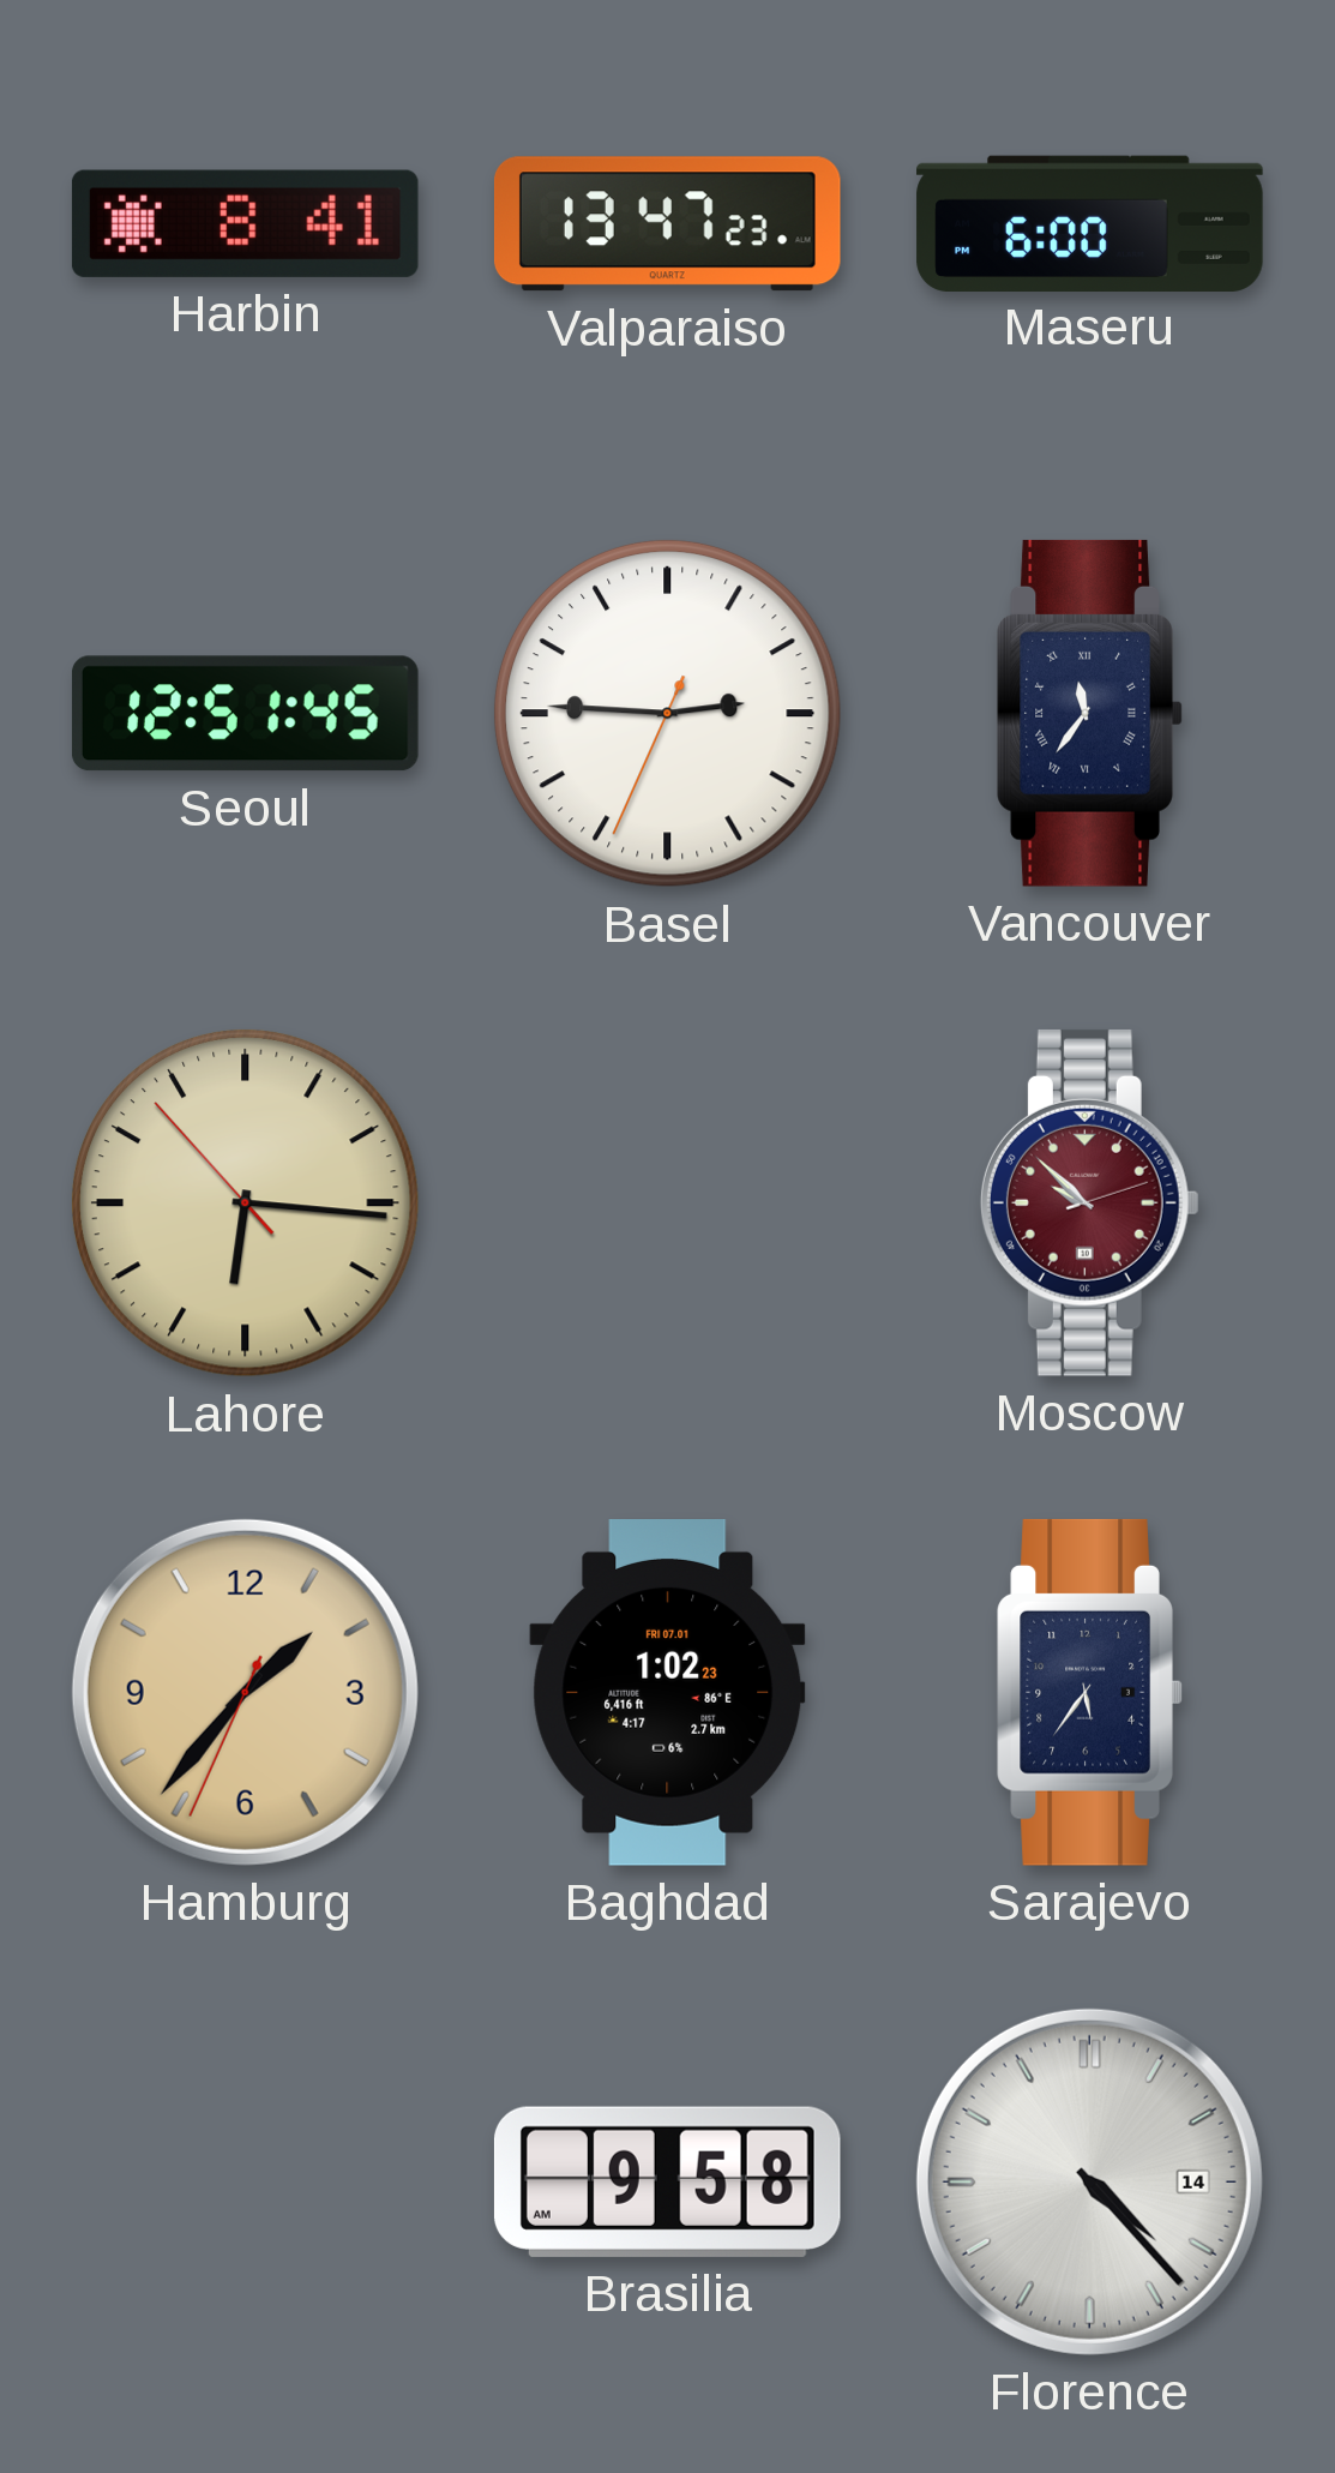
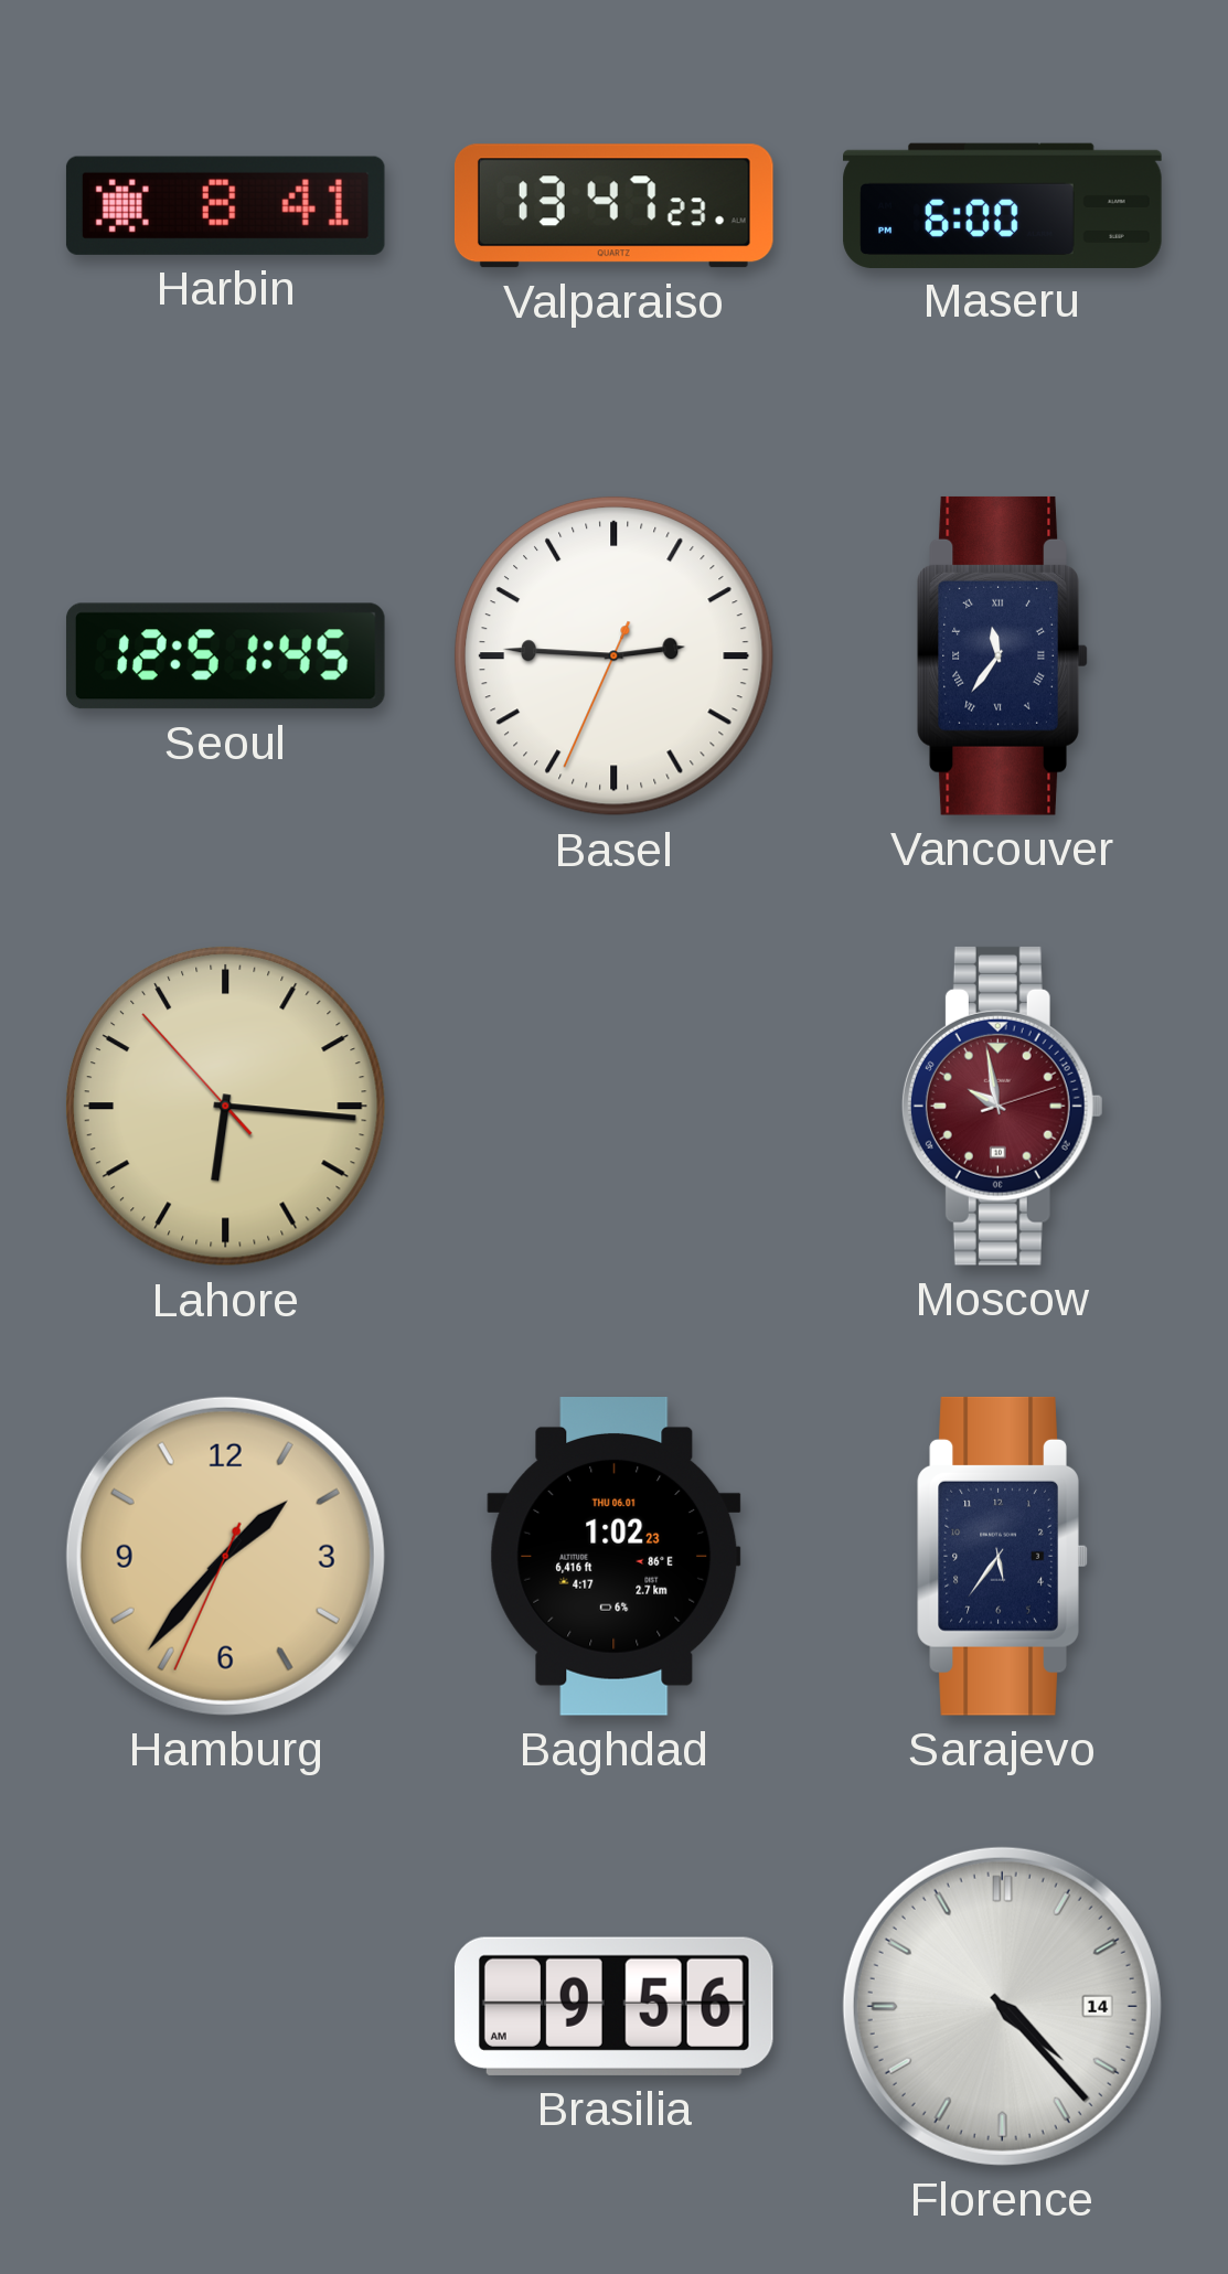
Moscow: 9:52 -> 9:58
Baghdad date: FRI 07.01 -> THU 06.01
Brasilia: 9:58 -> 9:56
